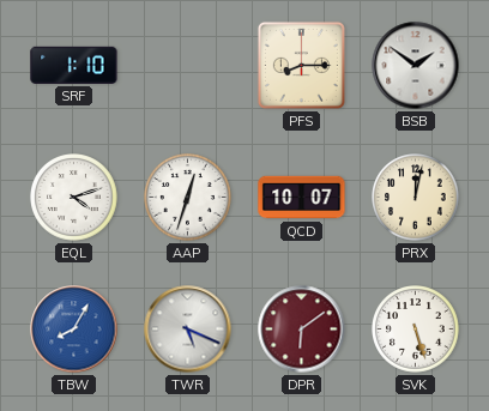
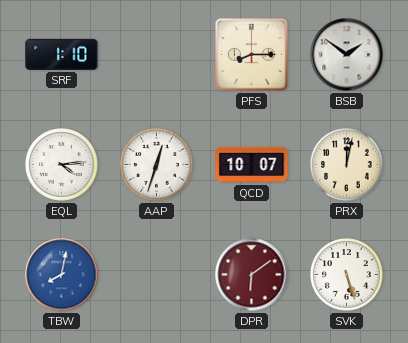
EQL: 4:12 -> 4:14
TBW: 8:05 -> 8:02
TWR: 5:19 -> none
